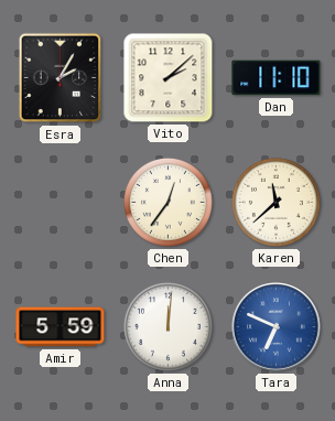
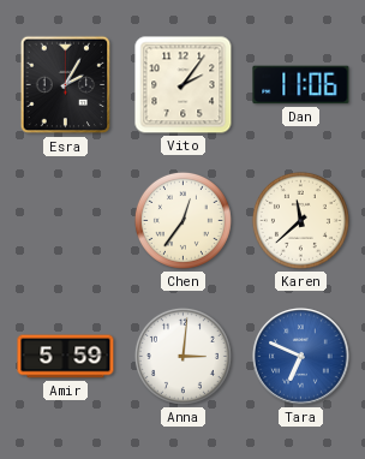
Vito: 2:08 -> 2:06
Dan: 11:10 -> 11:06
Anna: 12:01 -> 3:01
